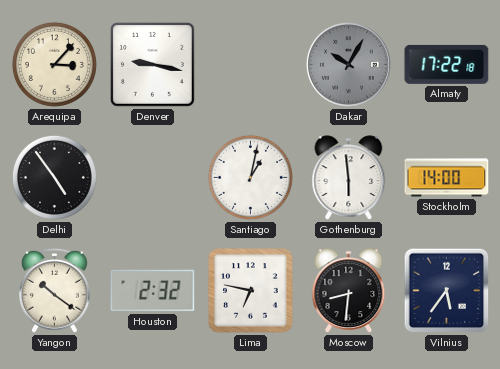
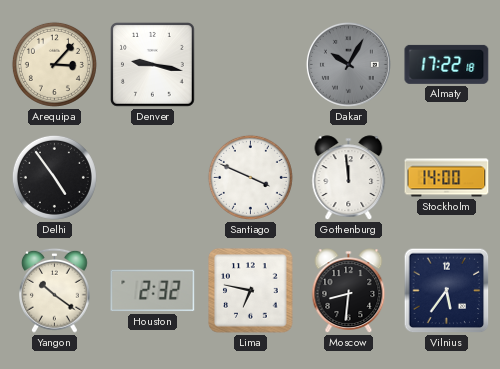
Santiago: 1:02 -> 3:49
Gothenburg: 5:59 -> 11:59
